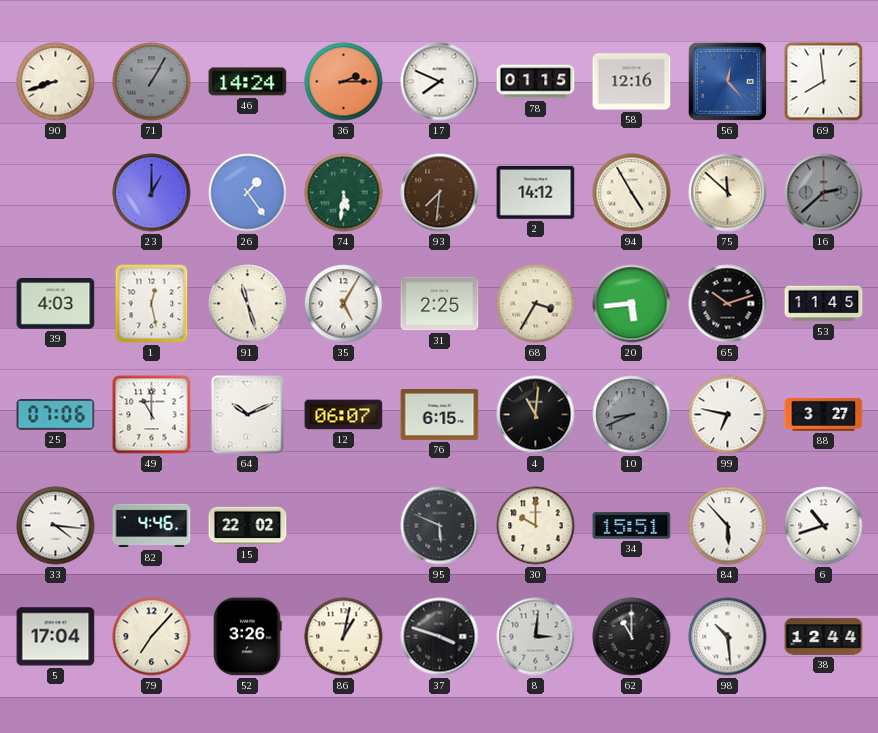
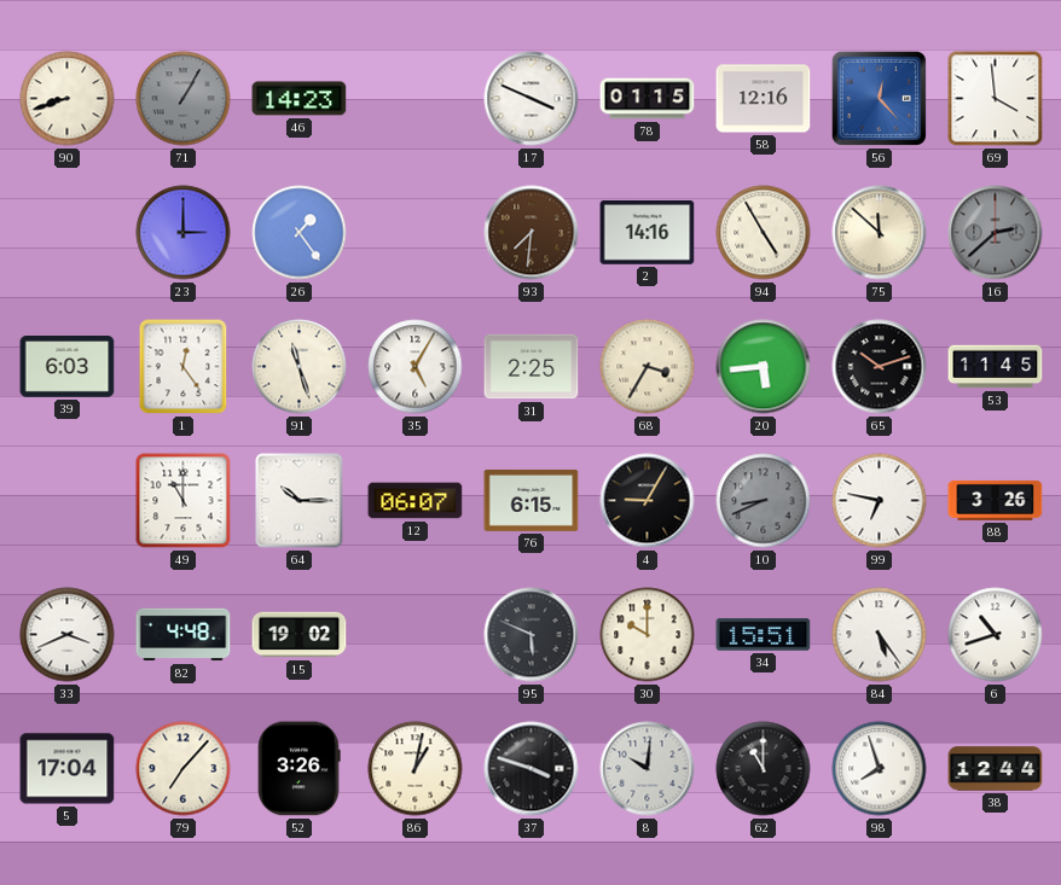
46: 14:24 -> 14:23
36: 2:15 -> none
17: 7:49 -> 3:49
69: 7:59 -> 3:59
23: 1:00 -> 3:00
74: 5:31 -> none
2: 14:12 -> 14:16
39: 4:03 -> 6:03
1: 12:28 -> 12:24
25: 07:06 -> none
64: 10:11 -> 10:15
4: 11:01 -> 9:05
88: 3:27 -> 3:26
33: 4:16 -> 3:41
82: 4:46 -> 4:48
15: 22:02 -> 19:02
84: 5:53 -> 5:24
8: 3:01 -> 10:01
98: 10:29 -> 7:57
